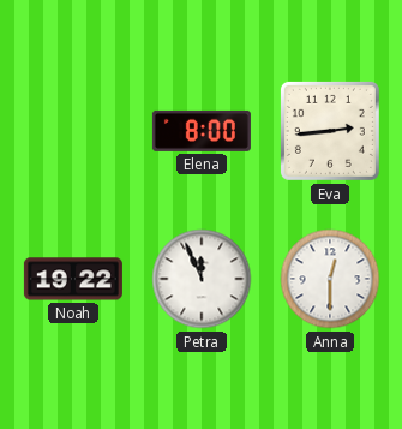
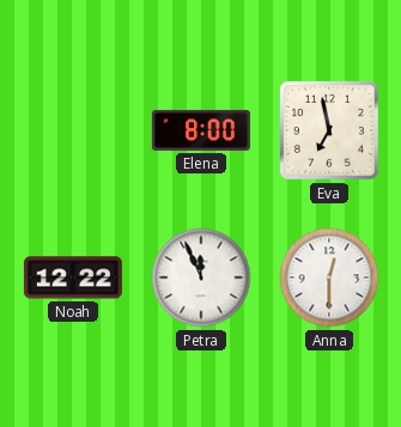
Eva: 2:44 -> 6:58
Noah: 19:22 -> 12:22
